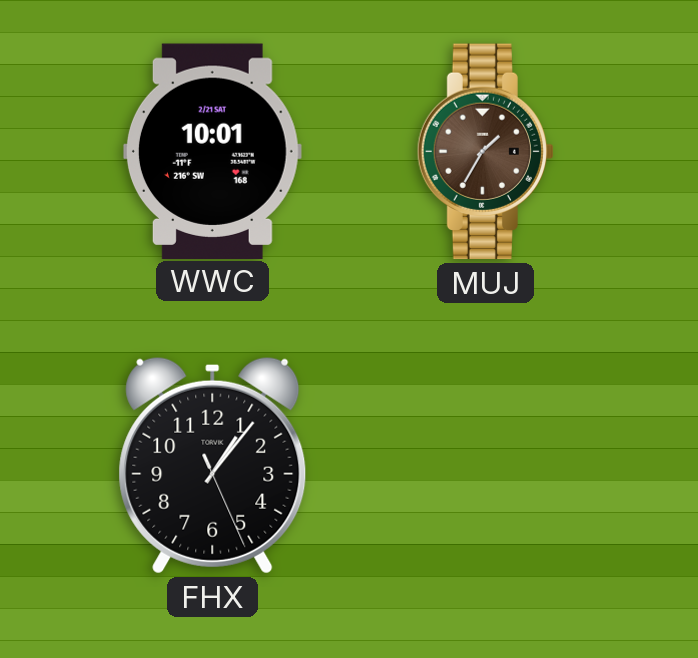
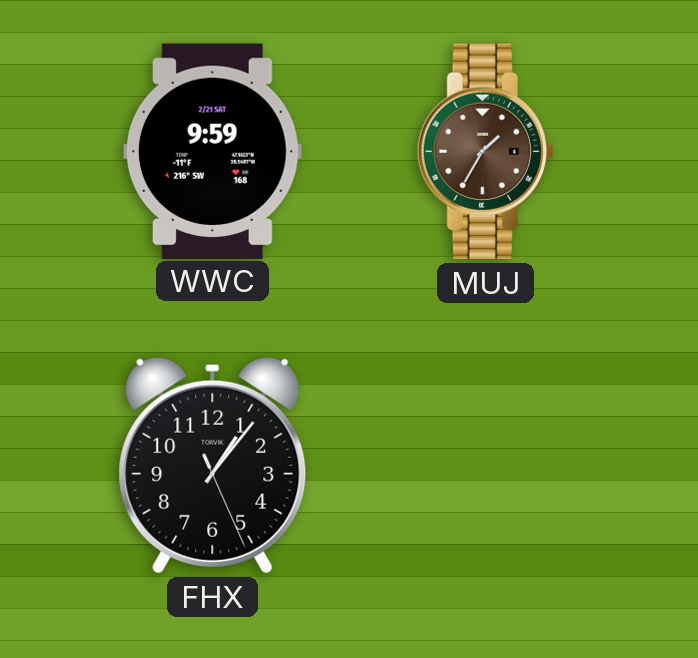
WWC: 10:01 -> 9:59
